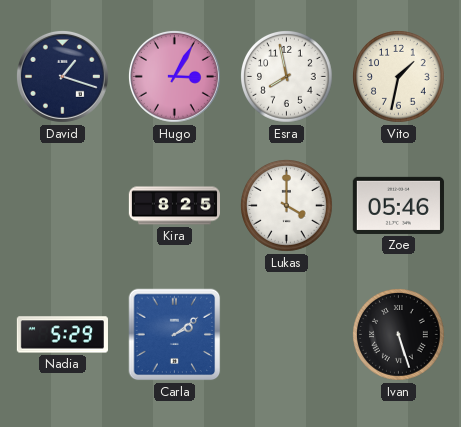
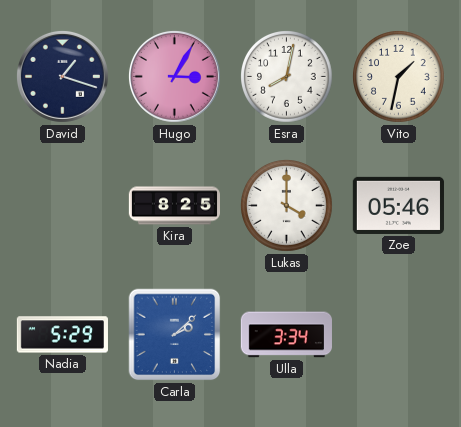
Esra: 7:58 -> 8:02
Carla: 2:09 -> 2:08
Ulla: none -> 3:34
Ivan: 5:27 -> none
